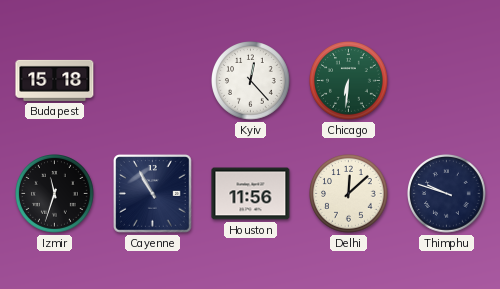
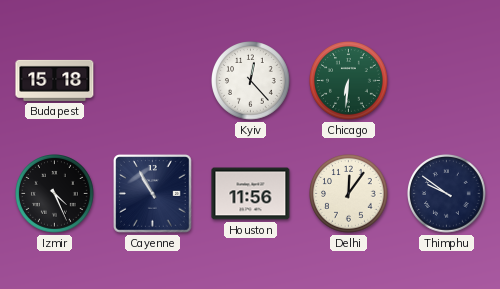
Izmir: 11:33 -> 4:26
Delhi: 12:08 -> 12:06
Thimphu: 9:48 -> 9:51
